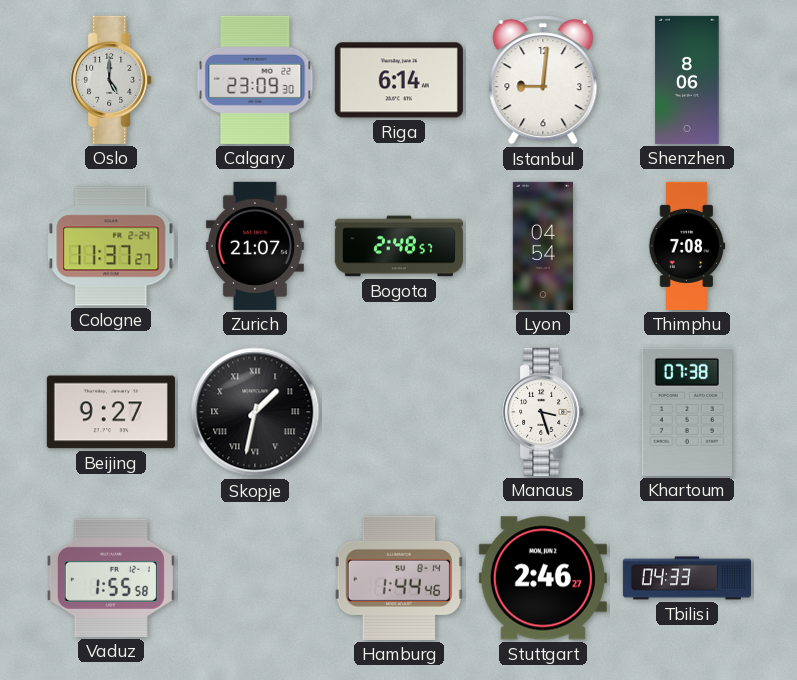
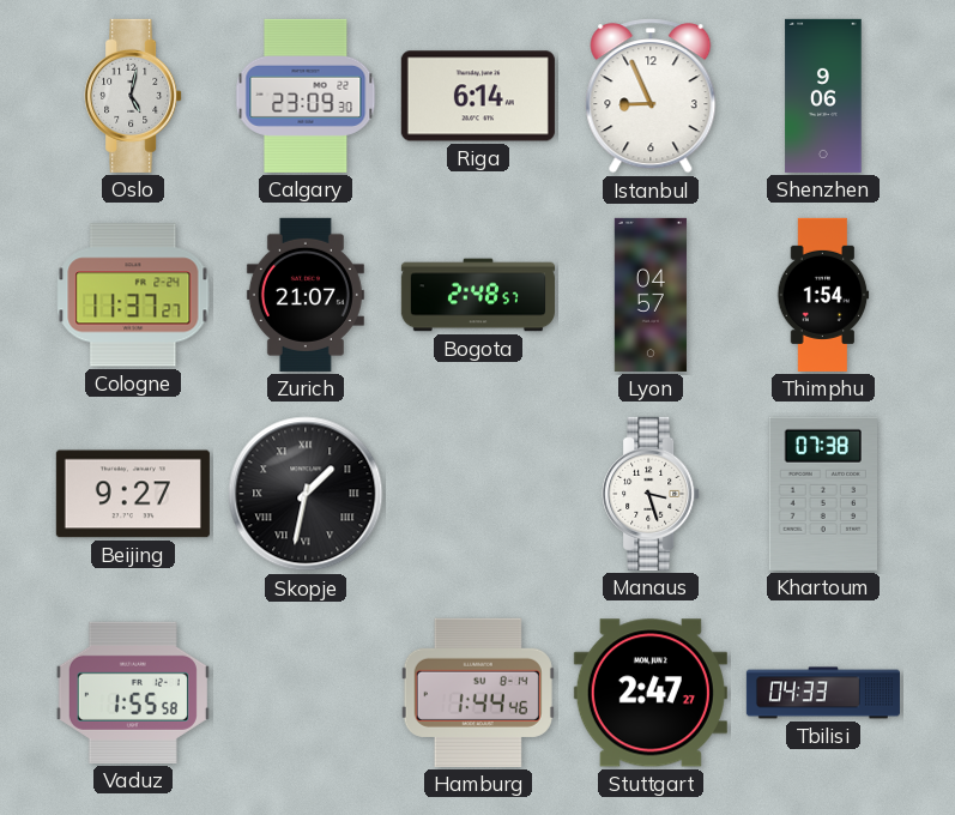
Oslo: 5:00 -> 5:02
Istanbul: 9:01 -> 8:56
Shenzhen: 8:06 -> 9:06
Lyon: 04:54 -> 04:57
Thimphu: 7:08 -> 1:54
Stuttgart: 2:46 -> 2:47
